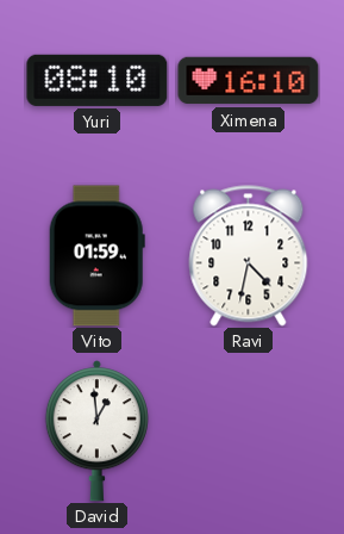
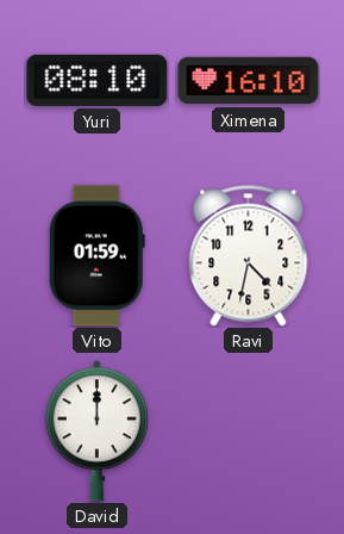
David: 12:59 -> 12:00
